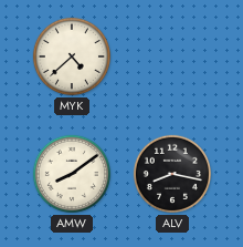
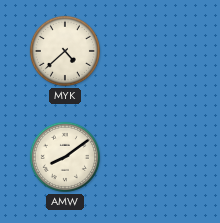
ALV: 8:17 -> none
